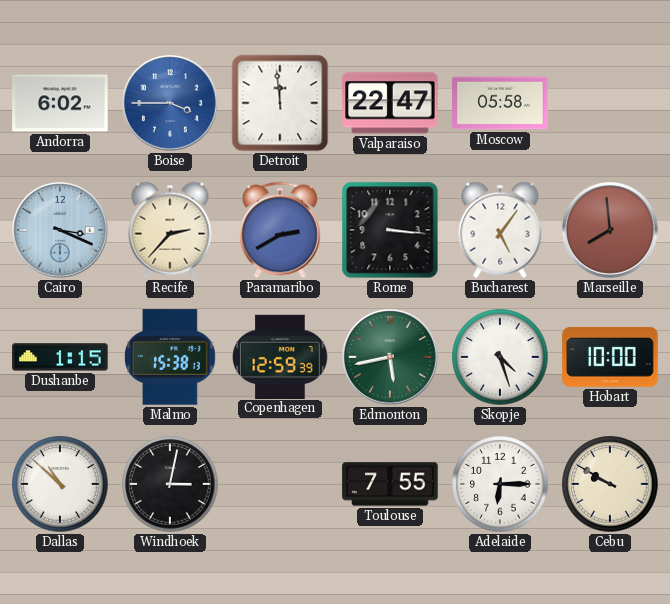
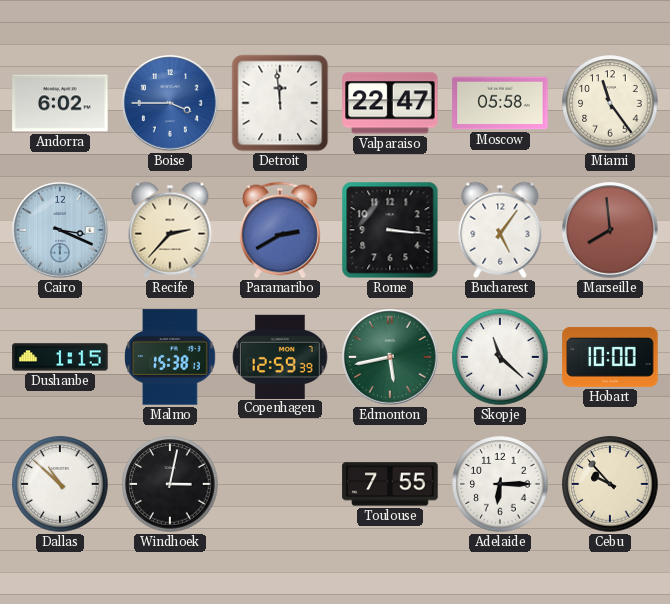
Miami: none -> 11:24
Skopje: 4:27 -> 11:22
Cebu: 9:50 -> 9:53
